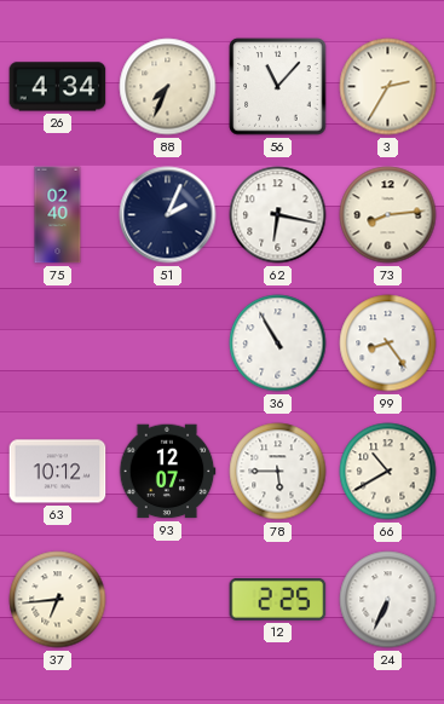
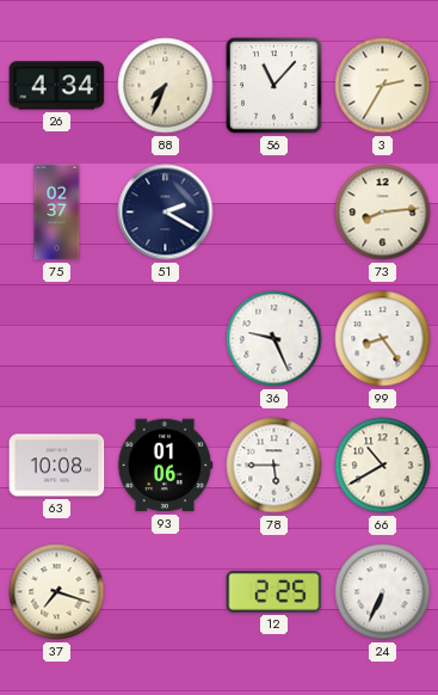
75: 02:40 -> 02:37
51: 2:04 -> 2:20
62: 6:17 -> none
36: 10:55 -> 9:26
63: 10:12 -> 10:08
93: 12:07 -> 01:06
37: 6:44 -> 7:18
